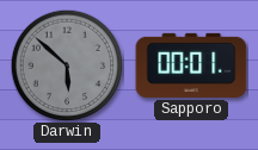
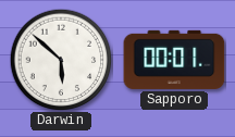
Darwin dial: grey -> white
